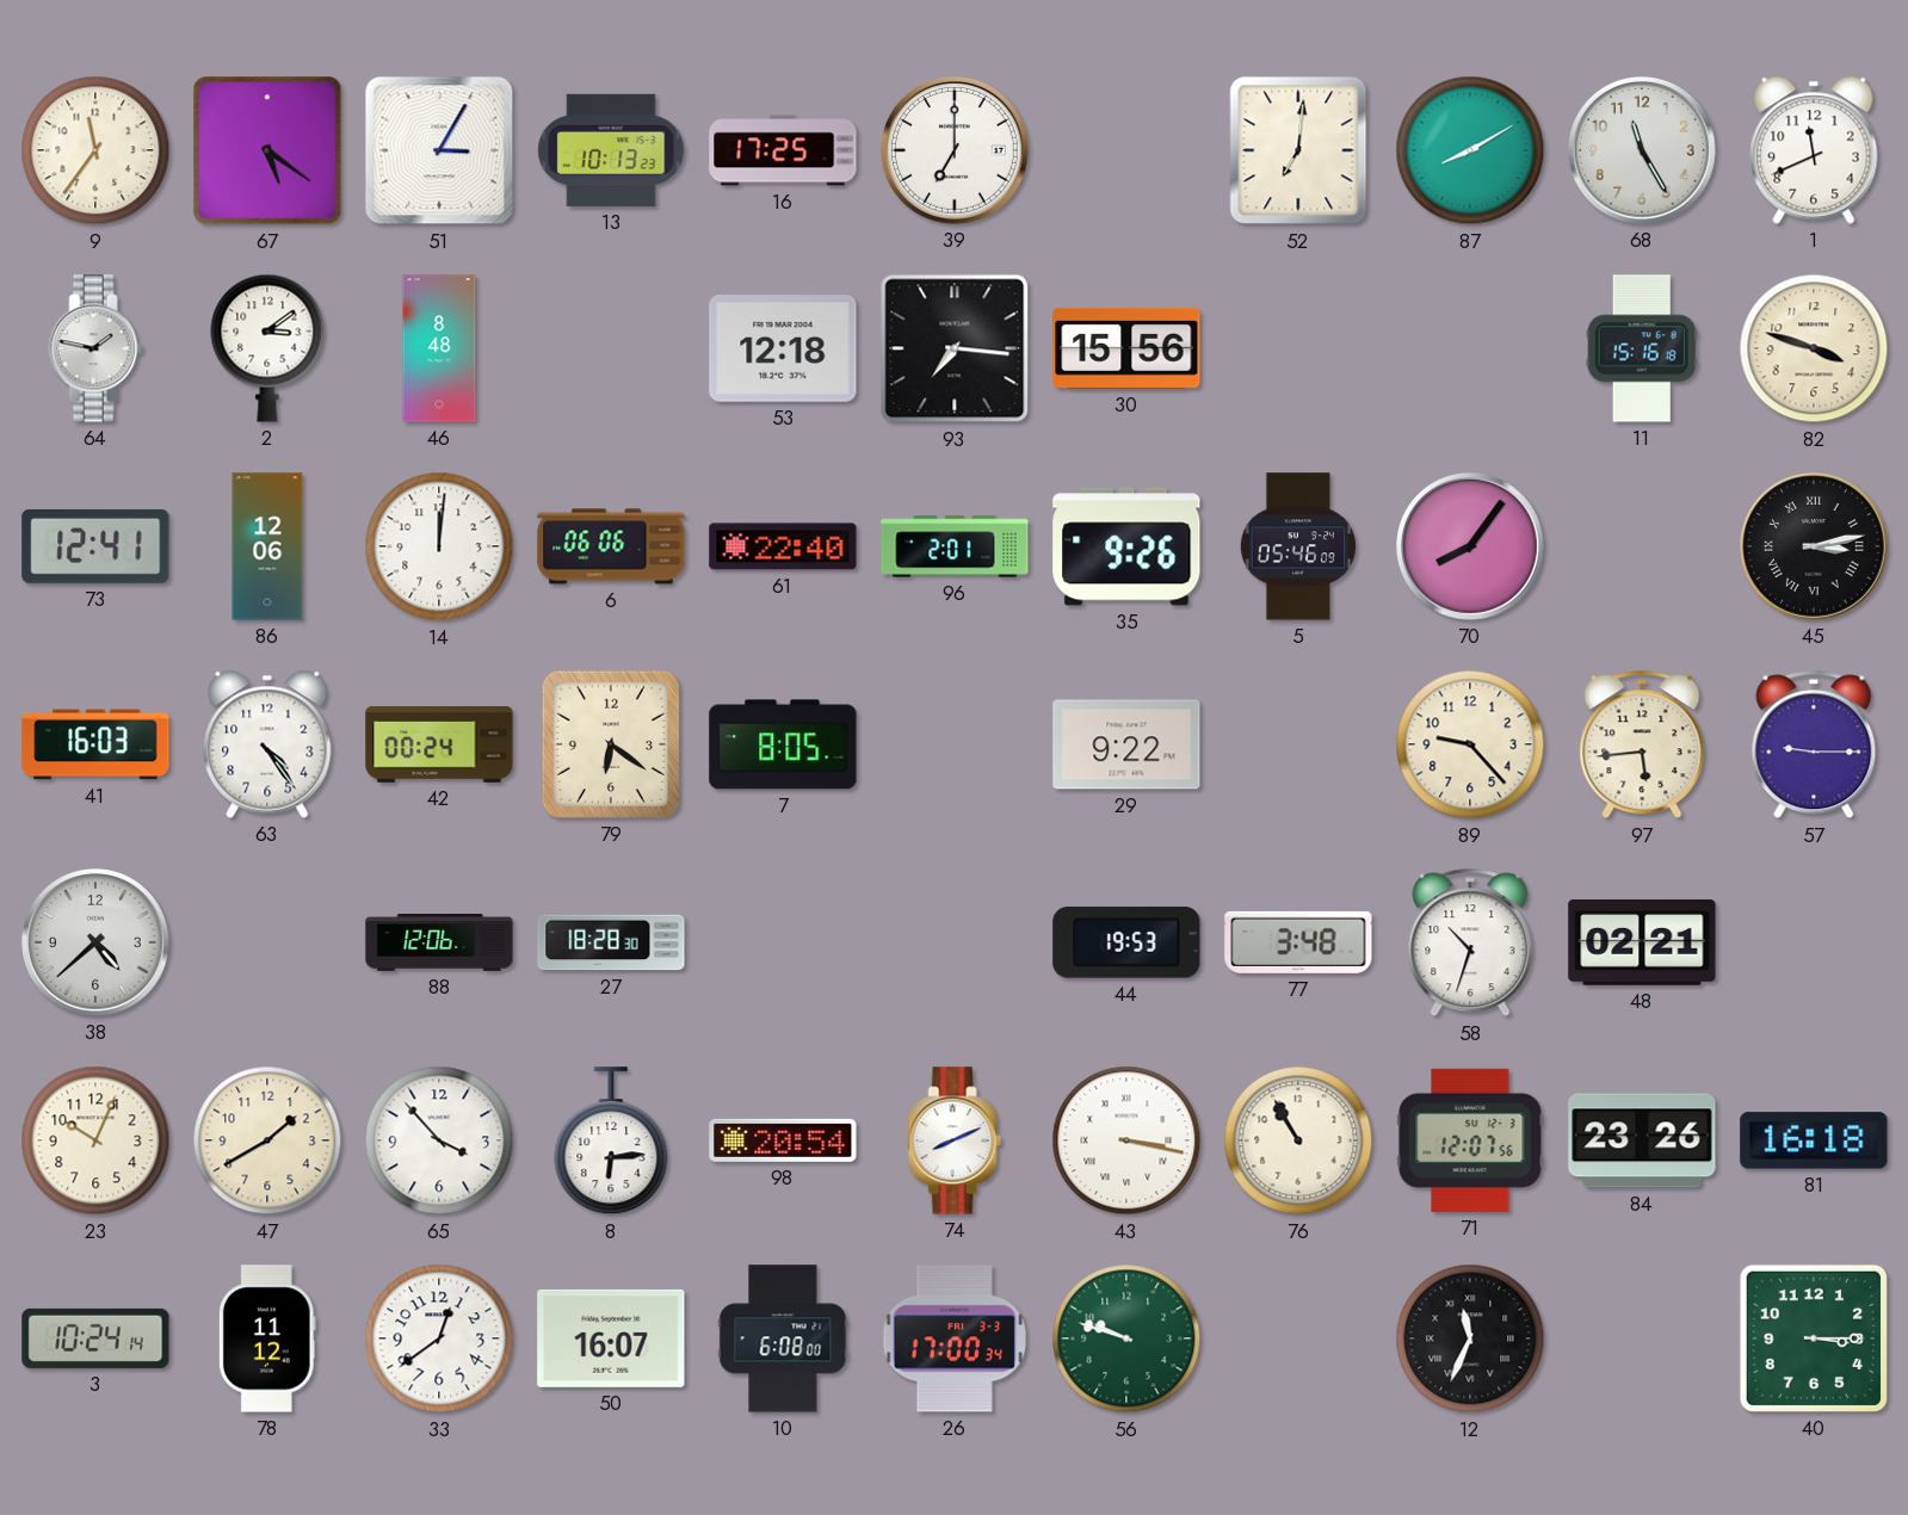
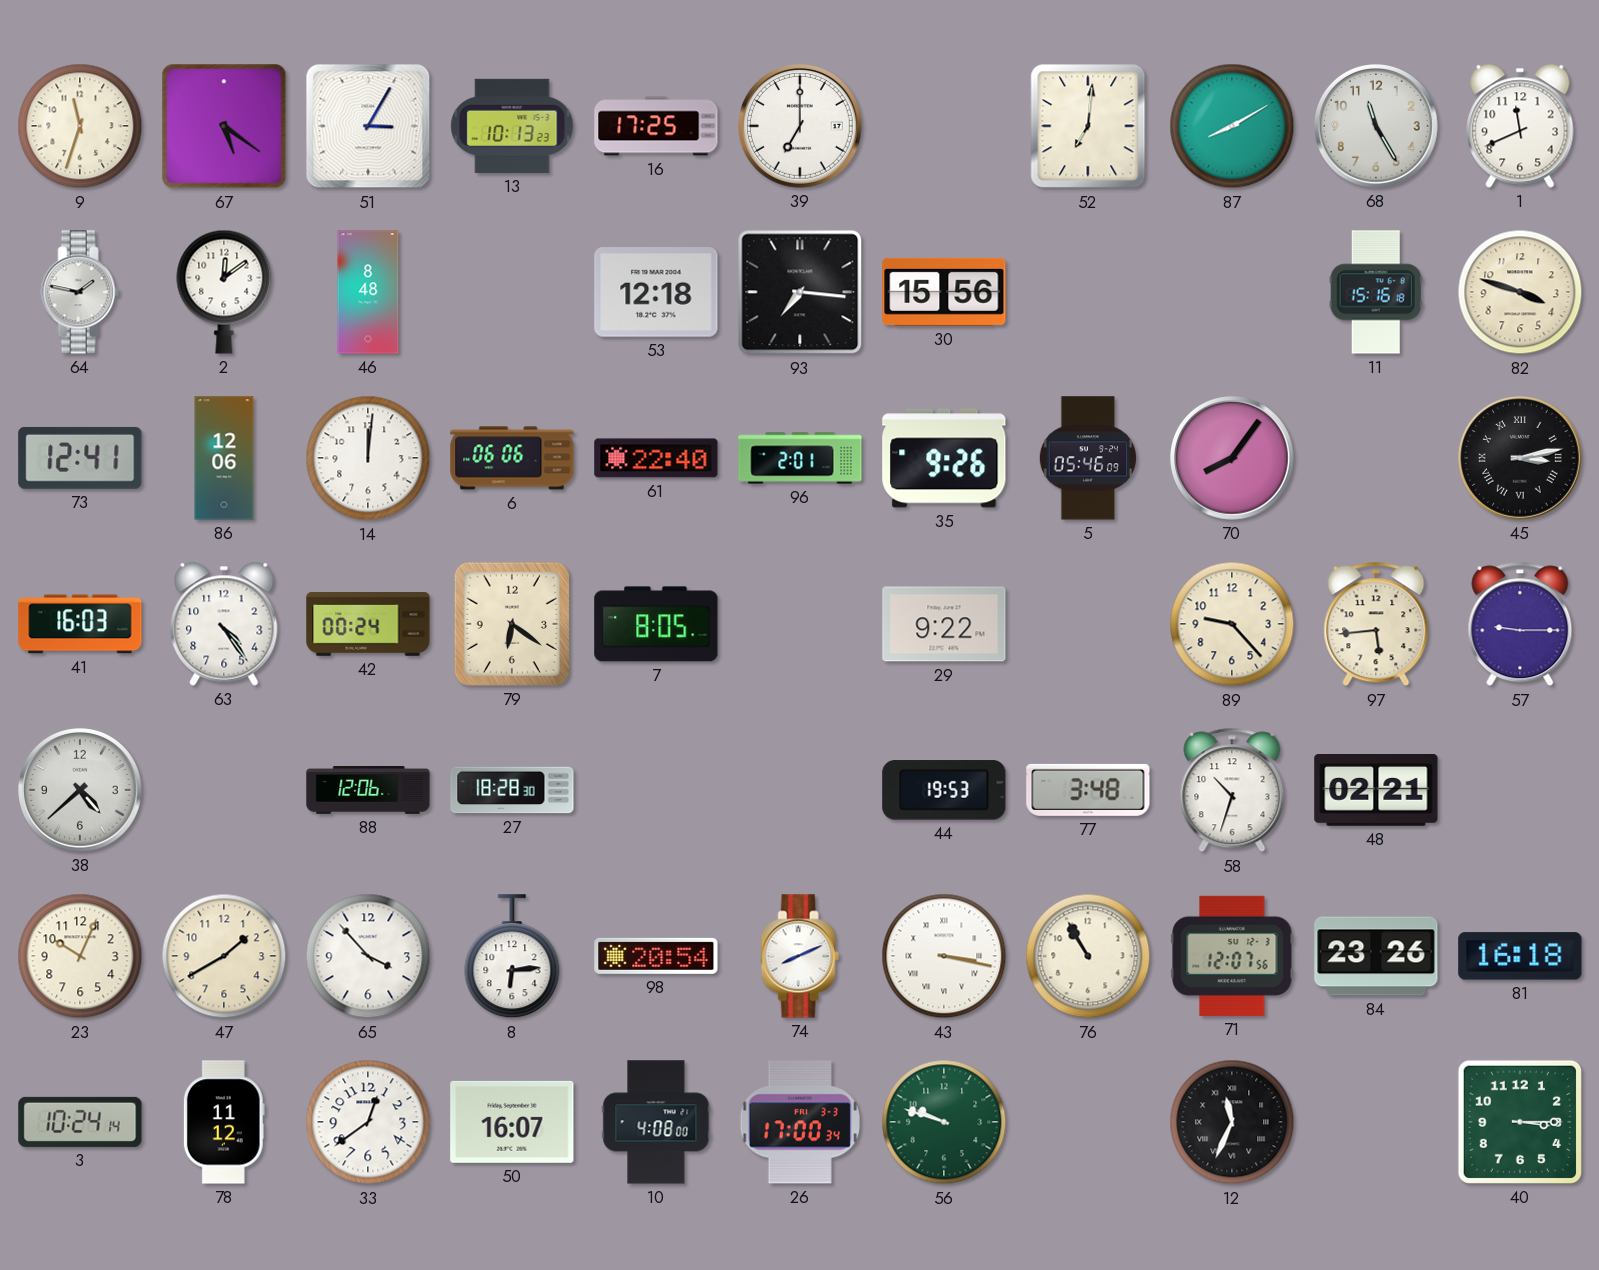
9: 11:36 -> 11:33
2: 3:09 -> 12:09
10: 6:08 -> 4:08
